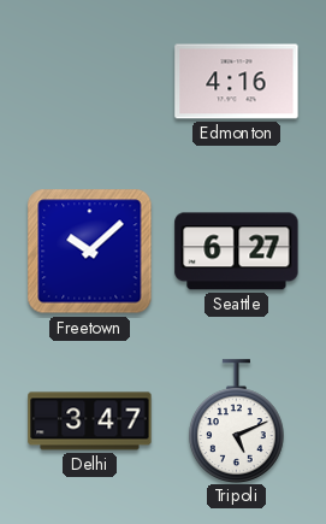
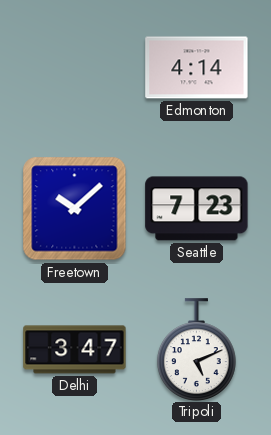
Edmonton: 4:16 -> 4:14
Seattle: 6:27 -> 7:23
